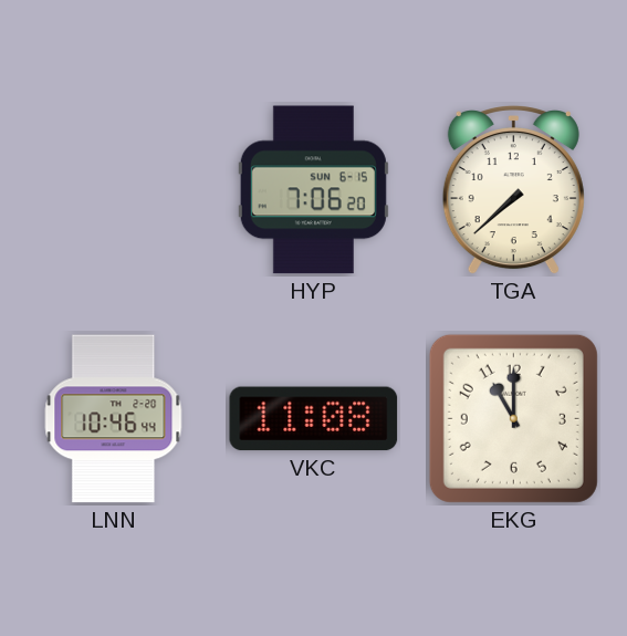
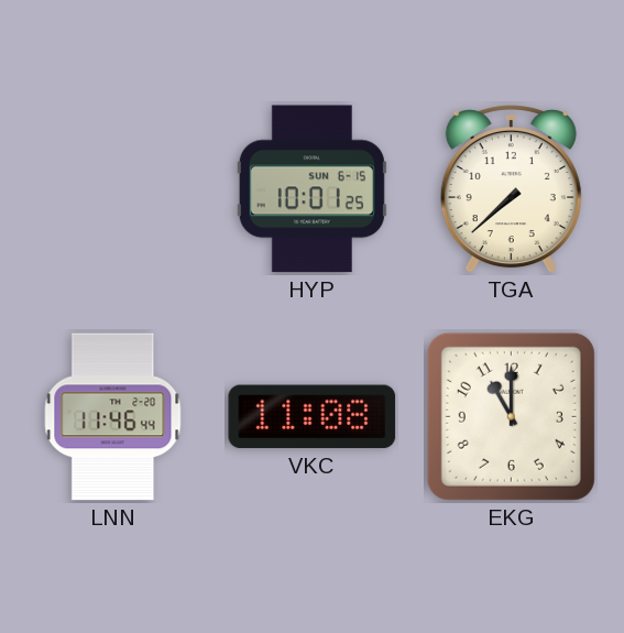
HYP: 7:06 -> 10:01
LNN: 10:46 -> 11:46
